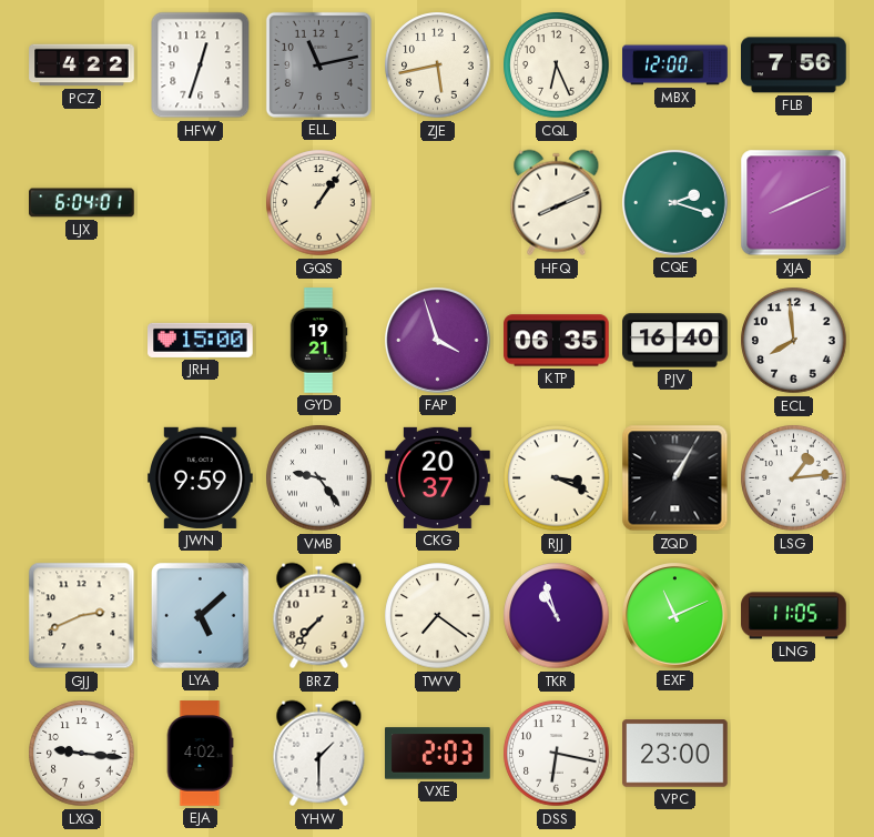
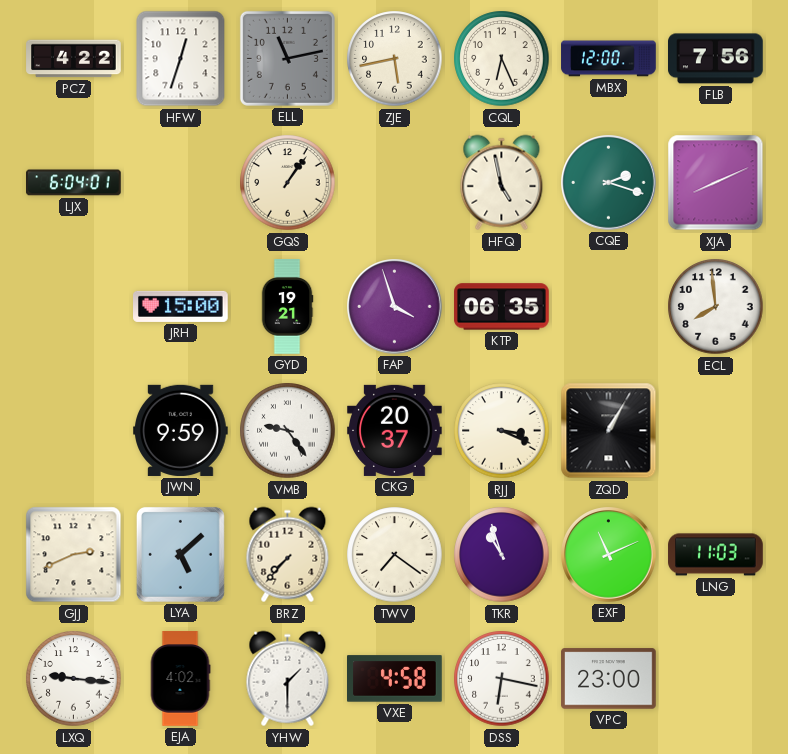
HFQ: 8:11 -> 4:58
PJV: 16:40 -> none
LSG: 1:14 -> none
LNG: 11:05 -> 11:03
VXE: 2:03 -> 4:58
